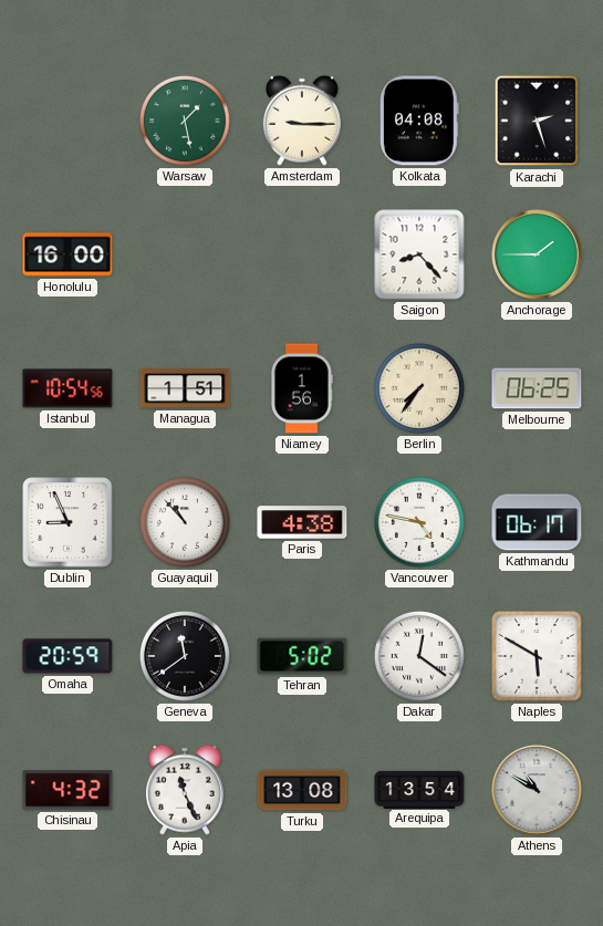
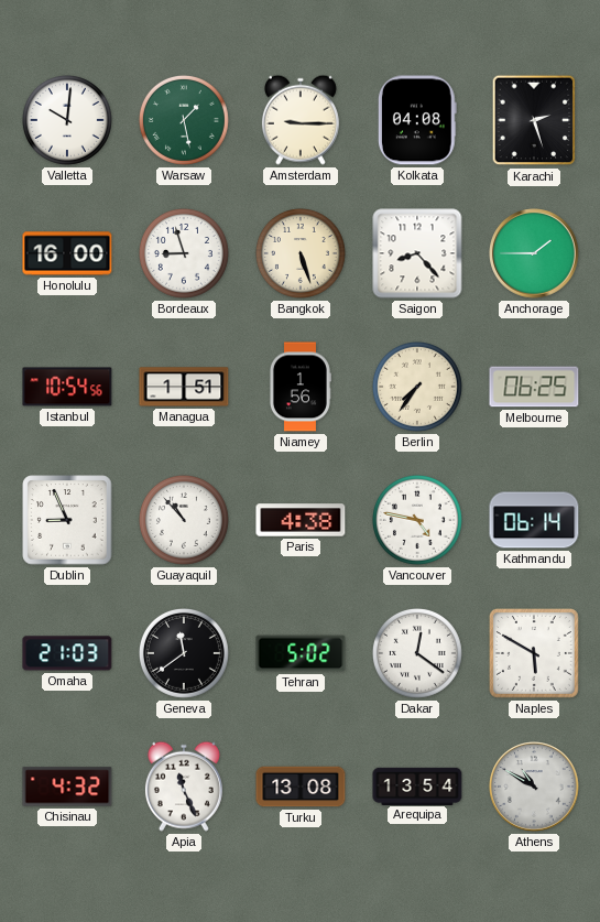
Valletta: none -> 10:01
Bordeaux: none -> 8:57
Bangkok: none -> 5:27
Kathmandu: 06:17 -> 06:14
Omaha: 20:59 -> 21:03
